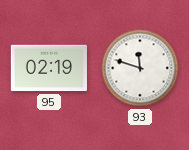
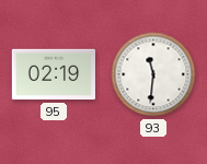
93: 11:48 -> 11:31
